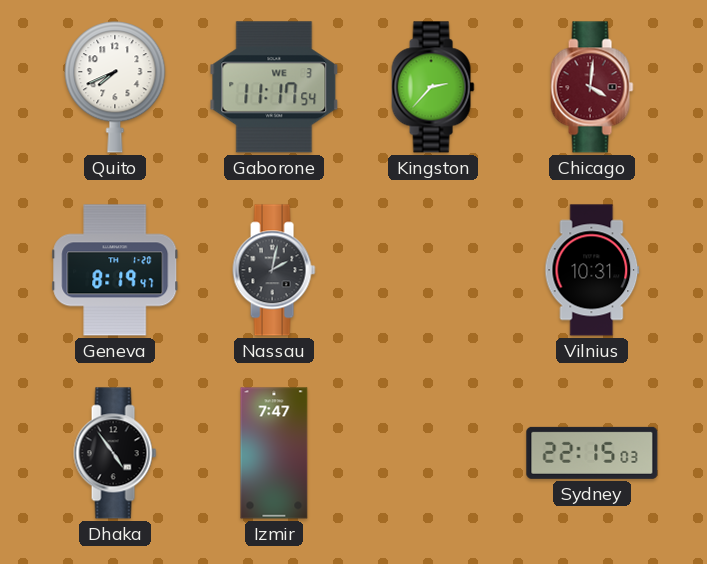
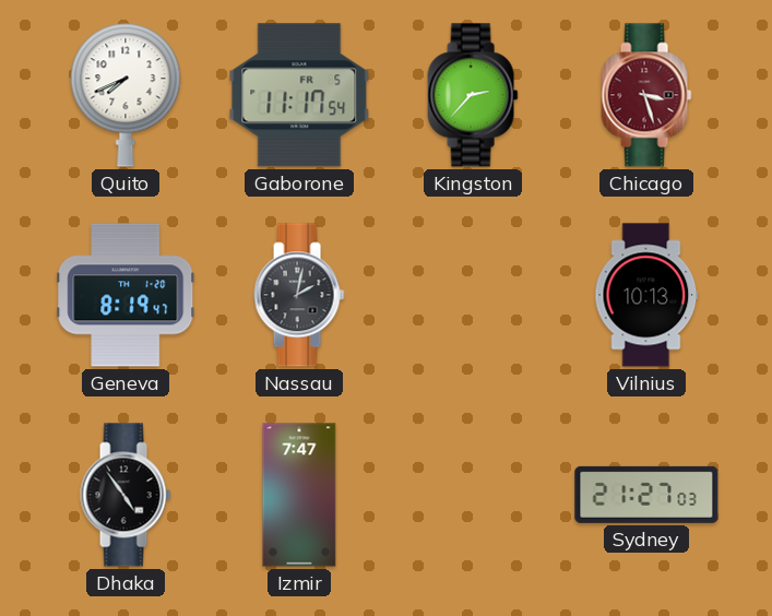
Gaborone date: WE 3 -> FR 5
Chicago: 4:01 -> 3:27
Vilnius: 10:31 -> 10:13
Sydney: 22:15 -> 21:27
